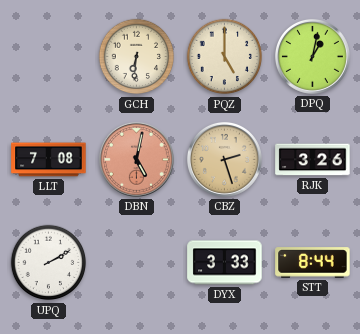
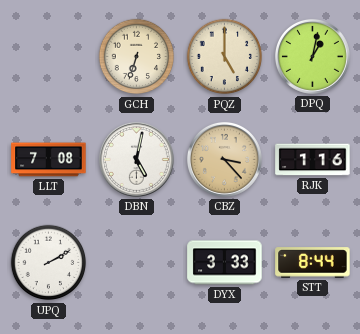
GCH: 6:31 -> 6:33
DBN dial: salmon -> white
CBZ: 2:27 -> 3:23
RJK: 3:26 -> 1:16
